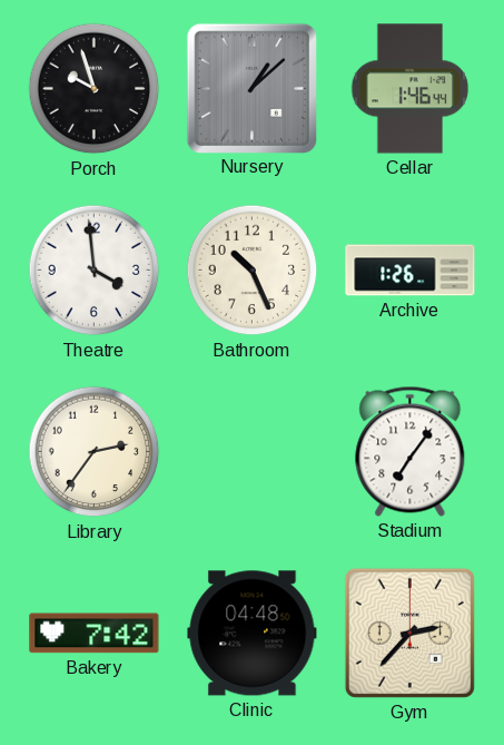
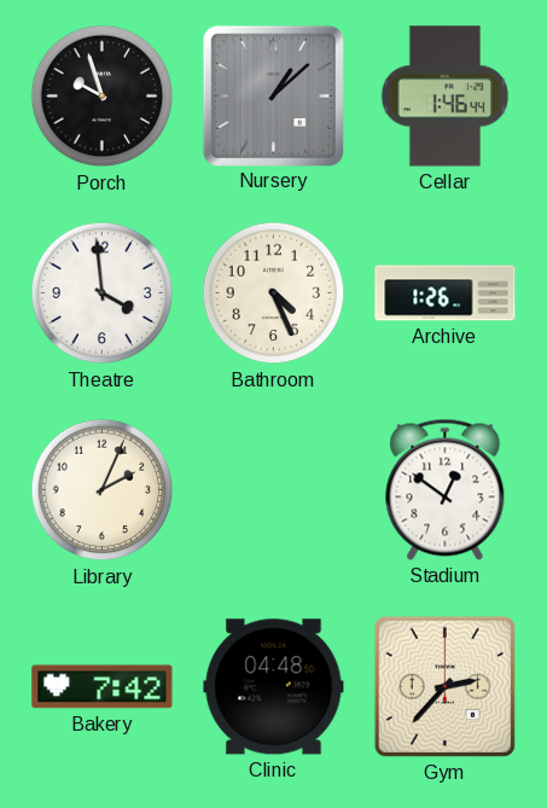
Bathroom: 10:26 -> 4:26
Library: 2:36 -> 2:04
Stadium: 7:06 -> 12:51
